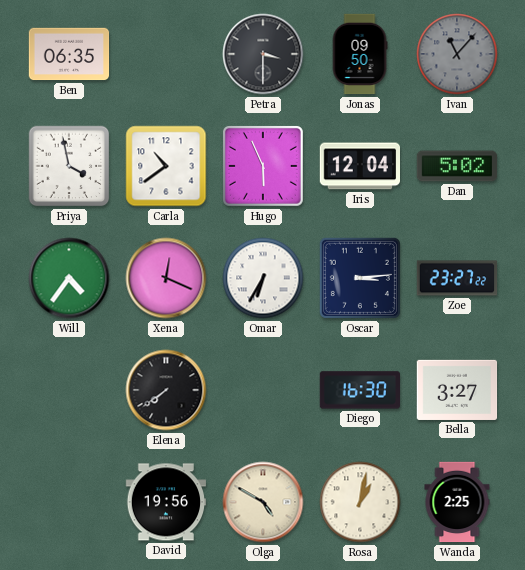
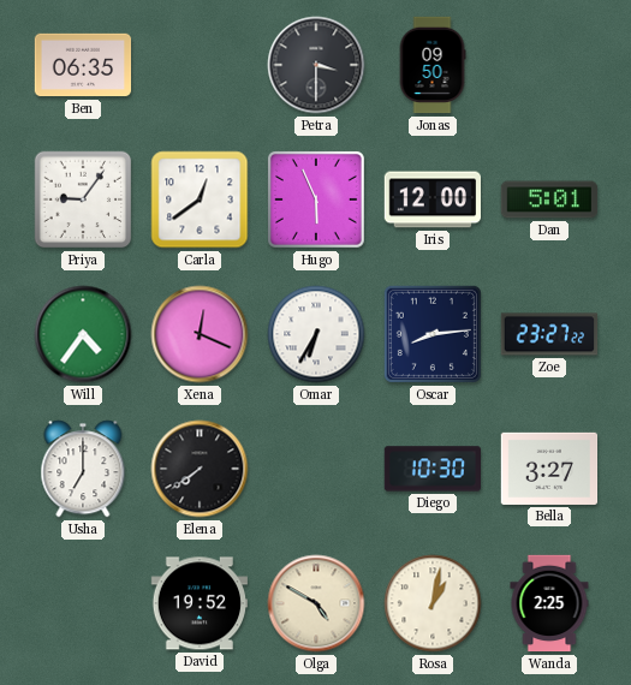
Ivan: 11:07 -> none
Priya: 3:58 -> 9:06
Carla: 10:39 -> 12:39
Iris: 12:04 -> 12:00
Dan: 5:02 -> 5:01
Oscar: 3:14 -> 8:14
Usha: none -> 7:00
Diego: 16:30 -> 10:30
David: 19:56 -> 19:52
